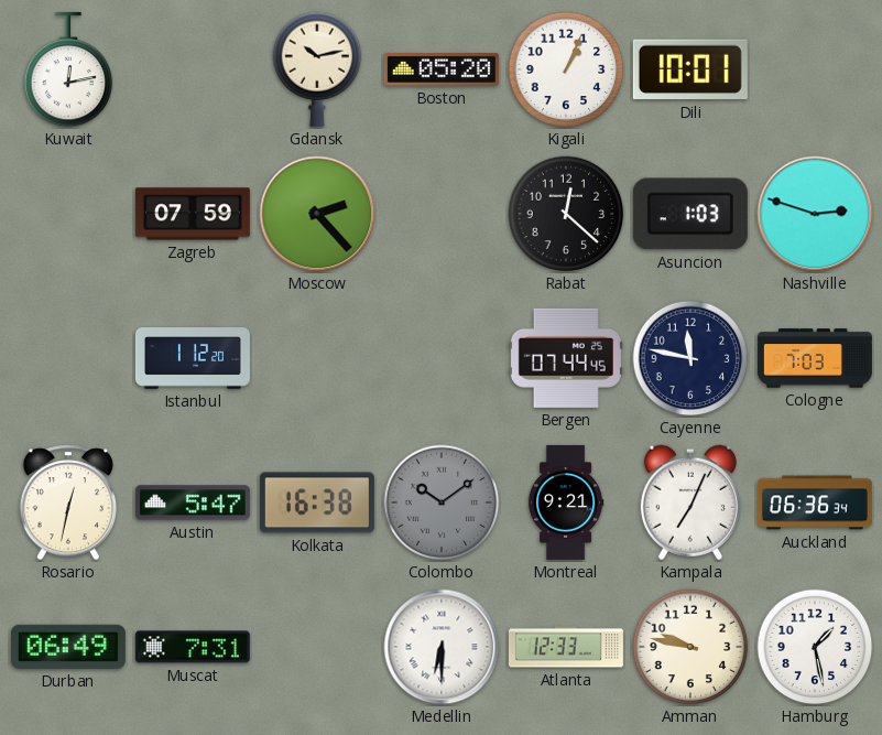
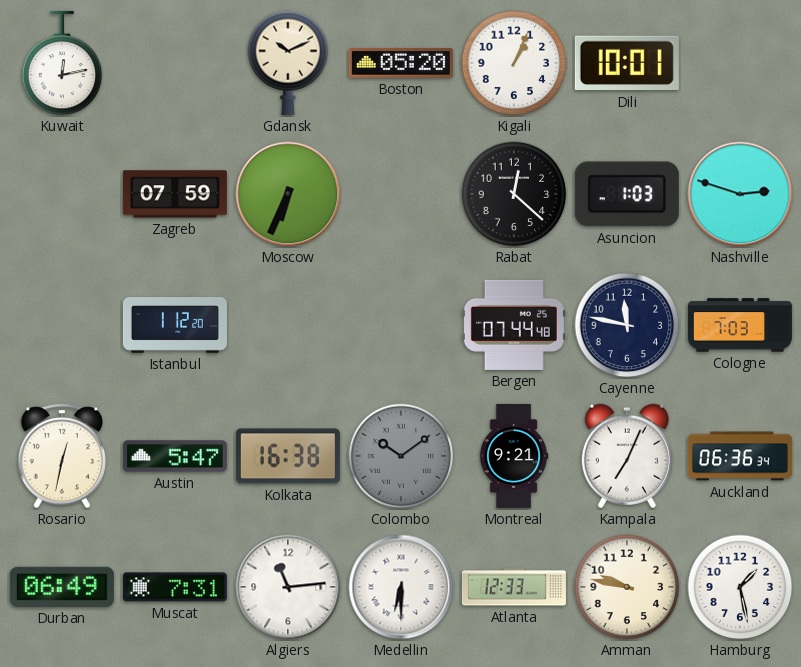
Gdansk: 10:13 -> 10:11
Moscow: 2:23 -> 6:34
Bergen: 07:44:45 -> 07:44:48
Algiers: none -> 11:14
